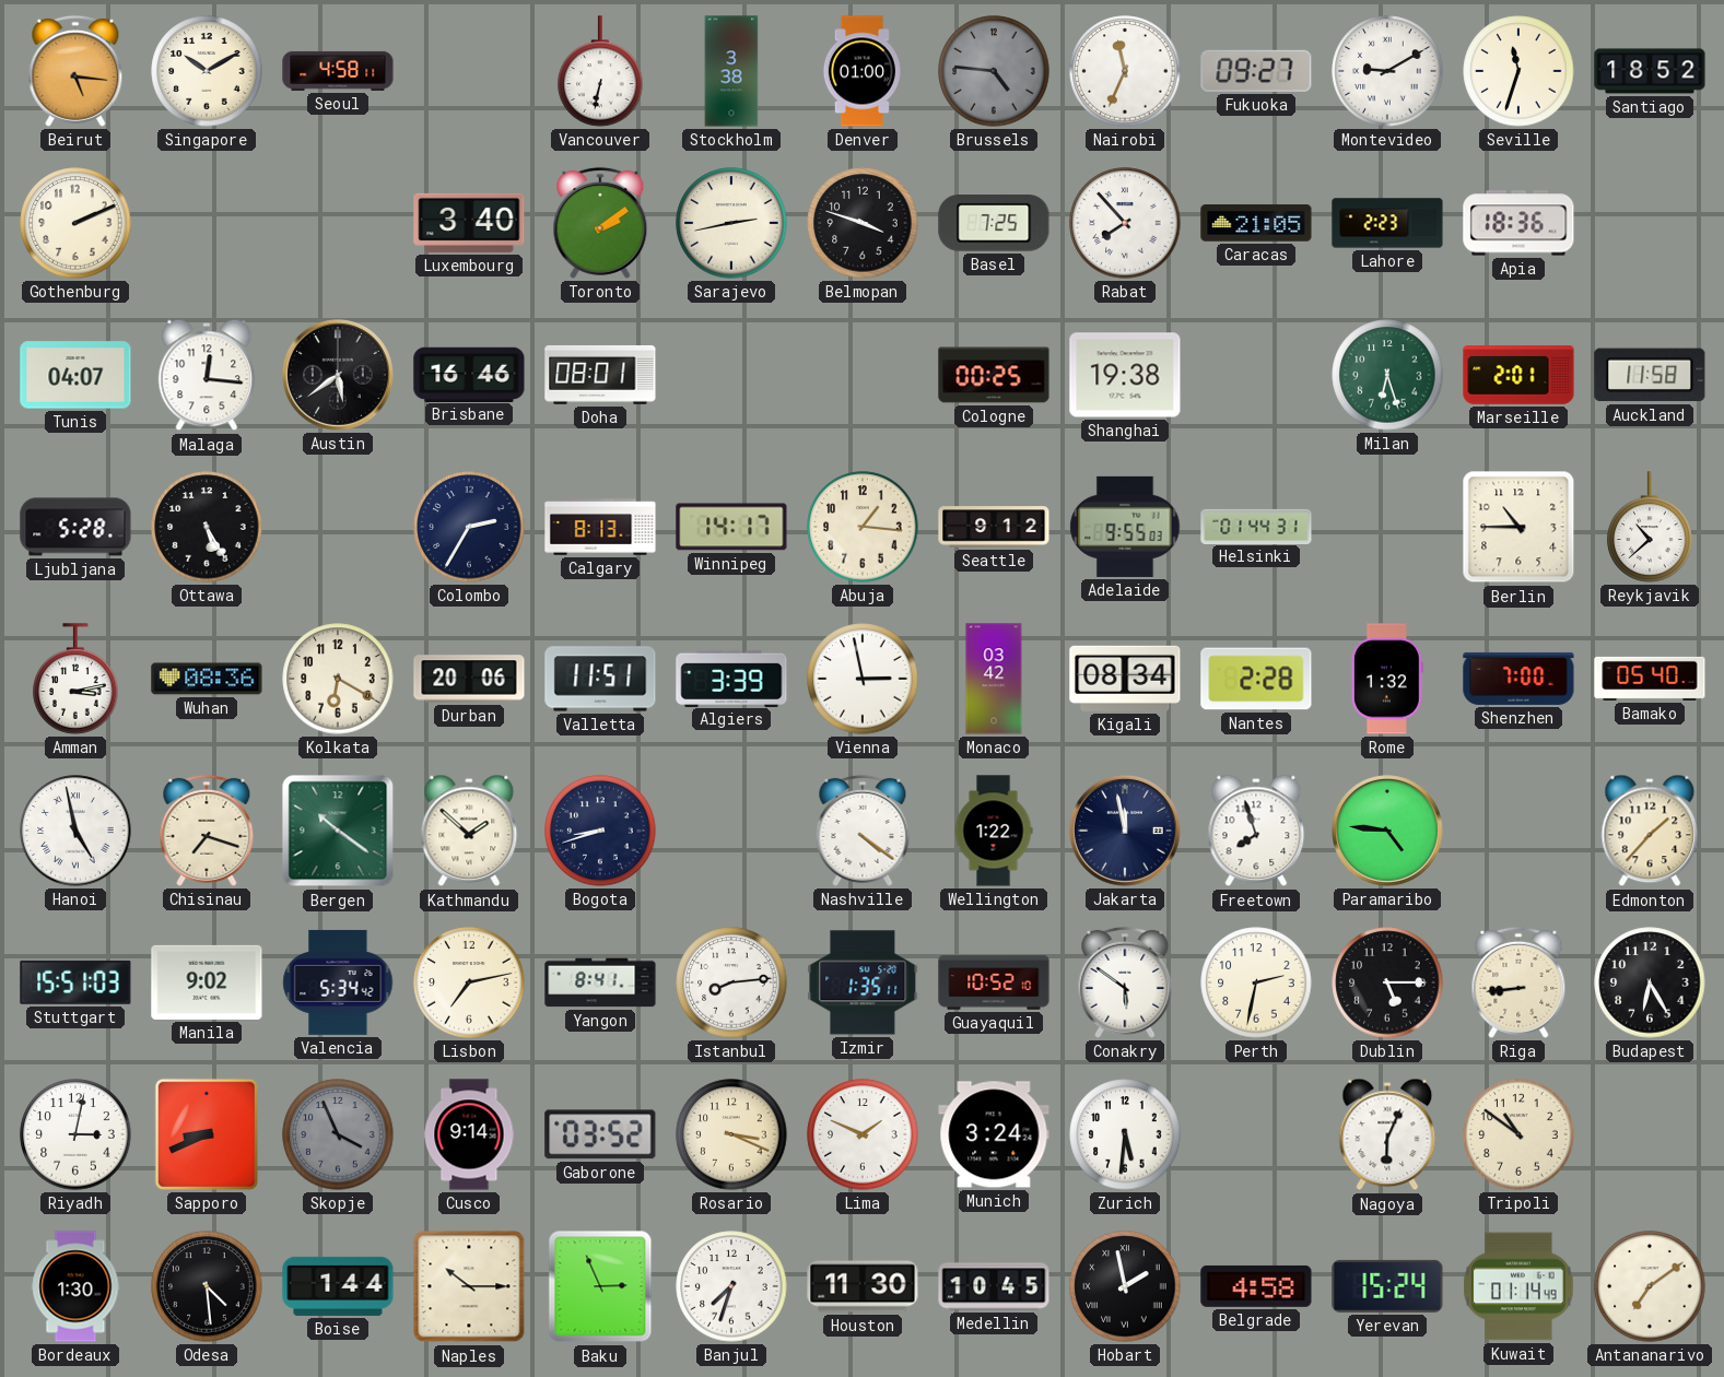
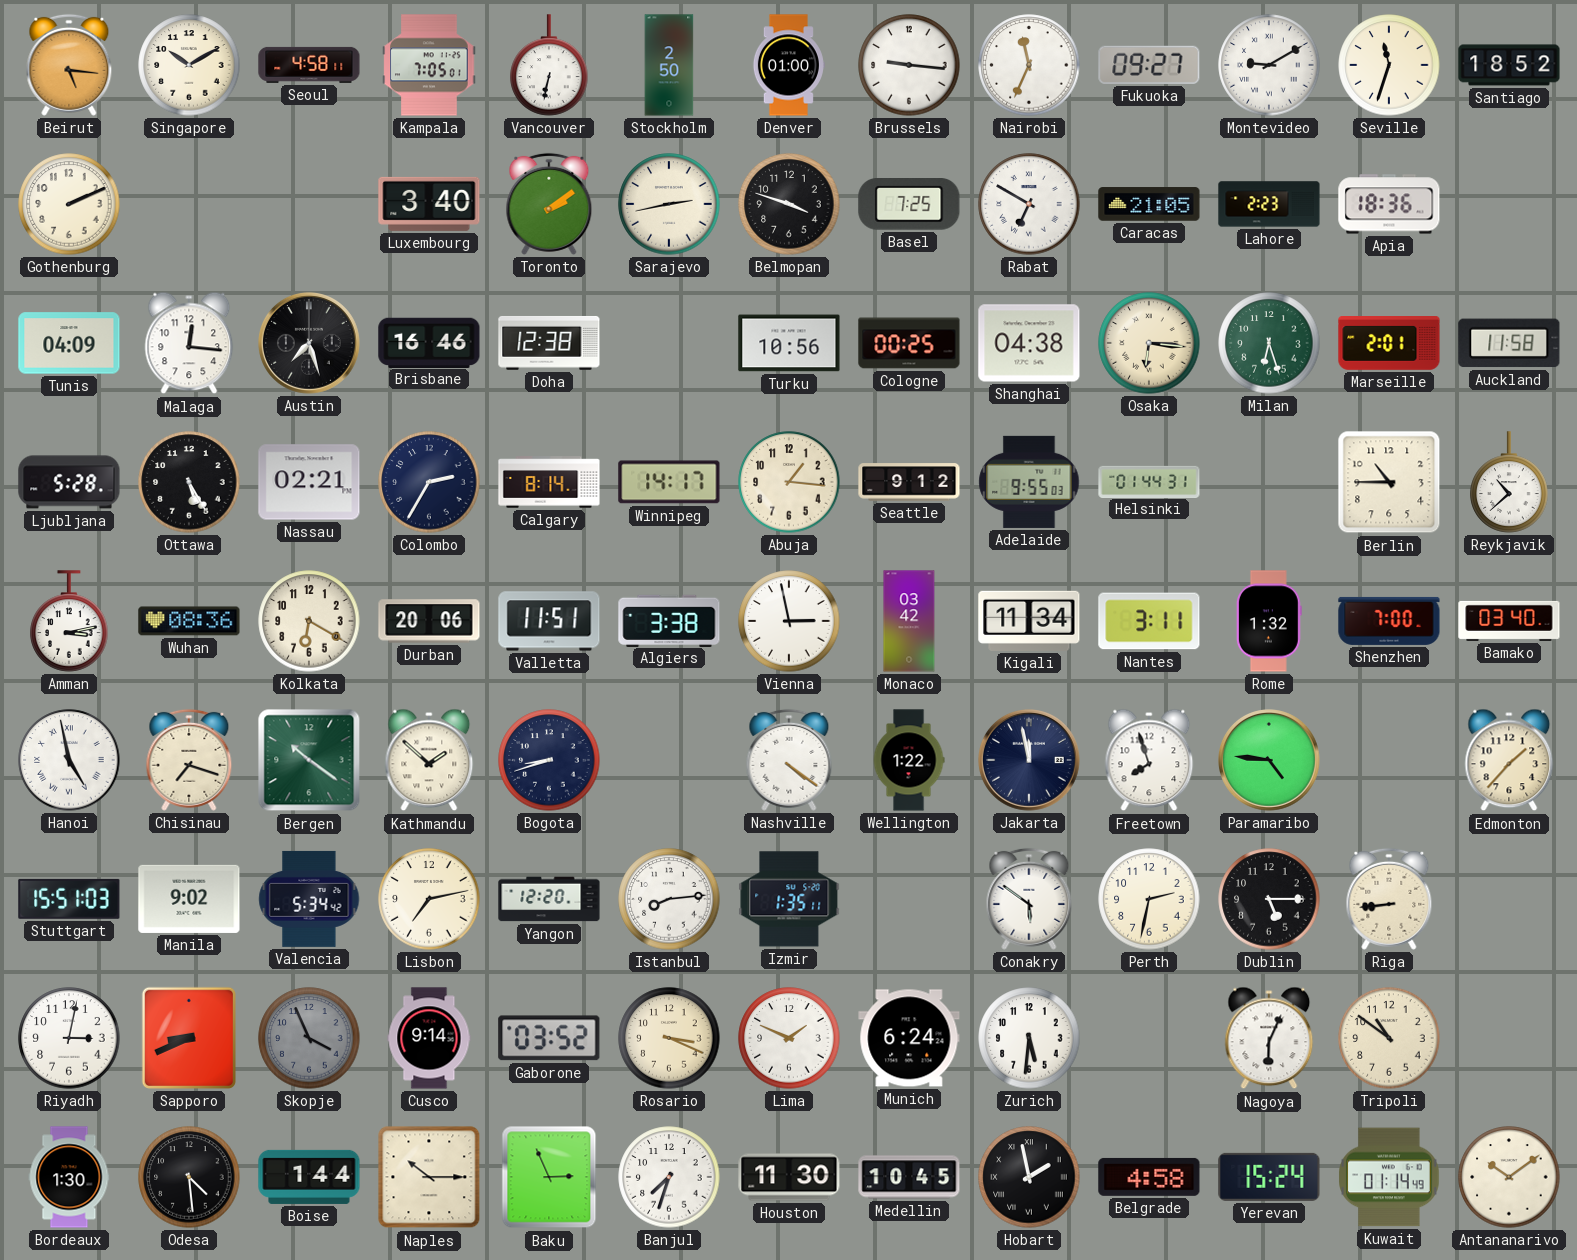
Kampala: none -> 7:05
Stockholm: 3:38 -> 2:50
Brussels: 4:46 -> 9:16
Brussels dial: grey -> white
Rabat: 7:53 -> 6:50
Tunis: 04:07 -> 04:09
Austin: 5:39 -> 7:27
Doha: 08:01 -> 12:38
Turku: none -> 10:56
Shanghai: 19:38 -> 04:38
Osaka: none -> 6:16
Nassau: none -> 02:21
Calgary: 8:13 -> 8:14
Algiers: 3:39 -> 3:38
Kigali: 08:34 -> 11:34
Nantes: 2:28 -> 3:11
Bamako: 05:40 -> 03:40
Yangon: 8:41 -> 12:20
Guayaquil: 10:52 -> none
Budapest: 6:25 -> none
Munich: 3:24 -> 6:24
Antananarivo: 7:09 -> 10:09
